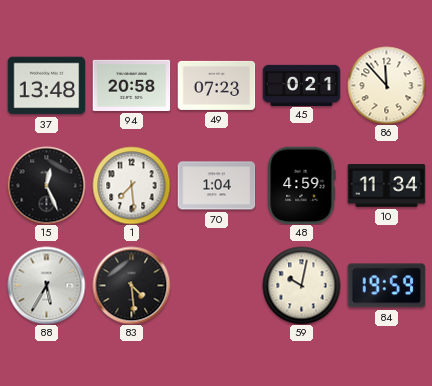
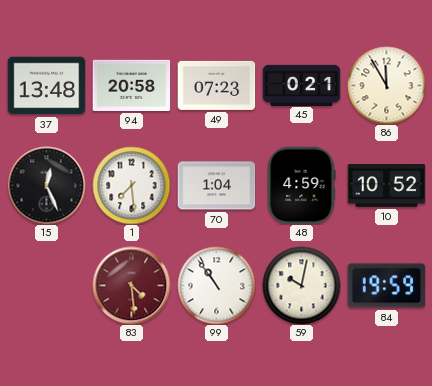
86: 11:53 -> 11:55
10: 11:34 -> 10:52
88: 5:35 -> none
83 dial: black -> burgundy
99: none -> 10:54
